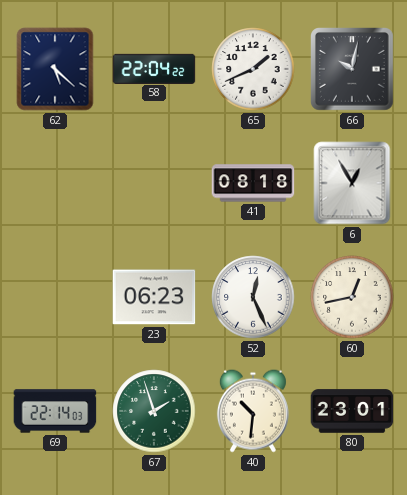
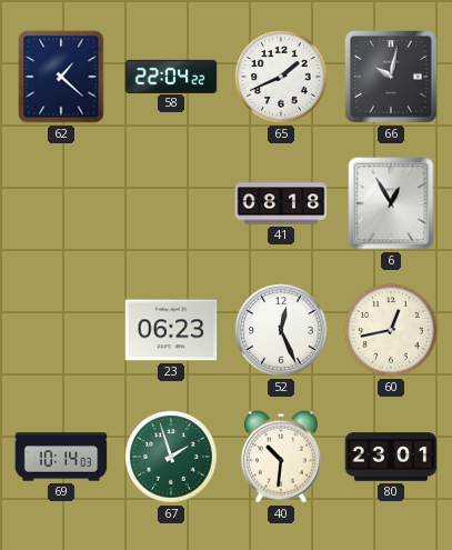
62: 5:22 -> 1:22
69: 22:14 -> 10:14
